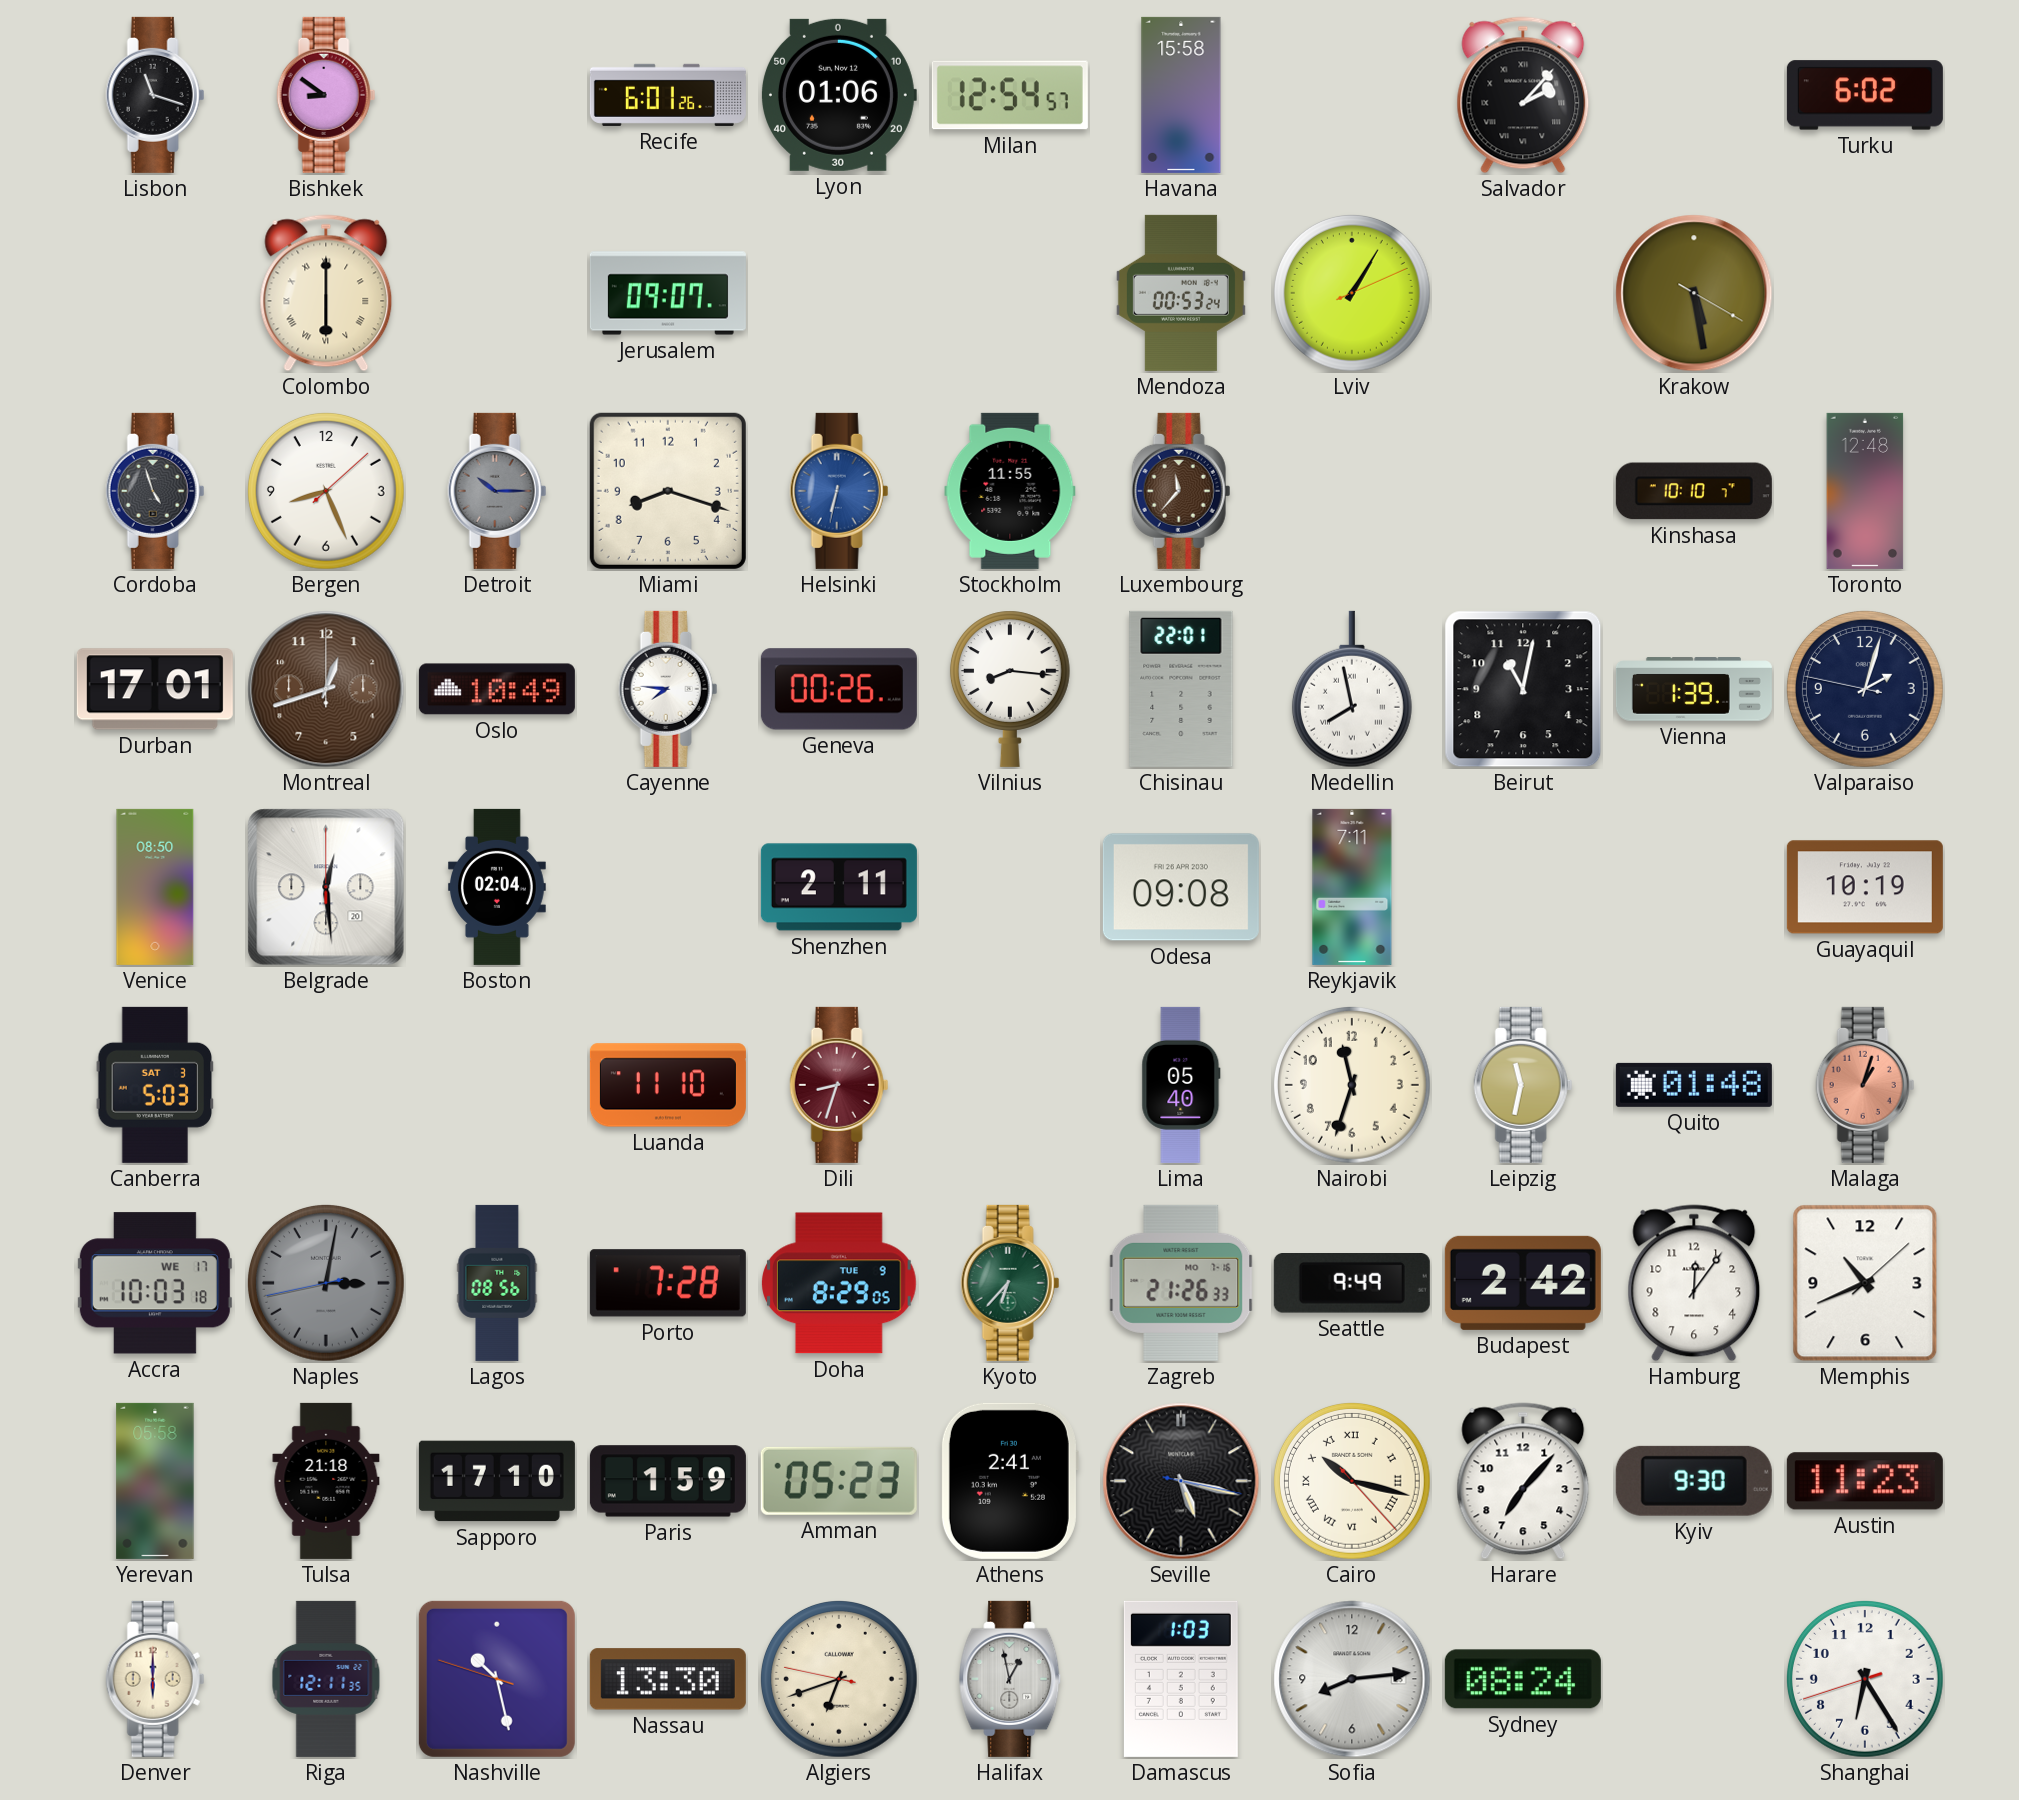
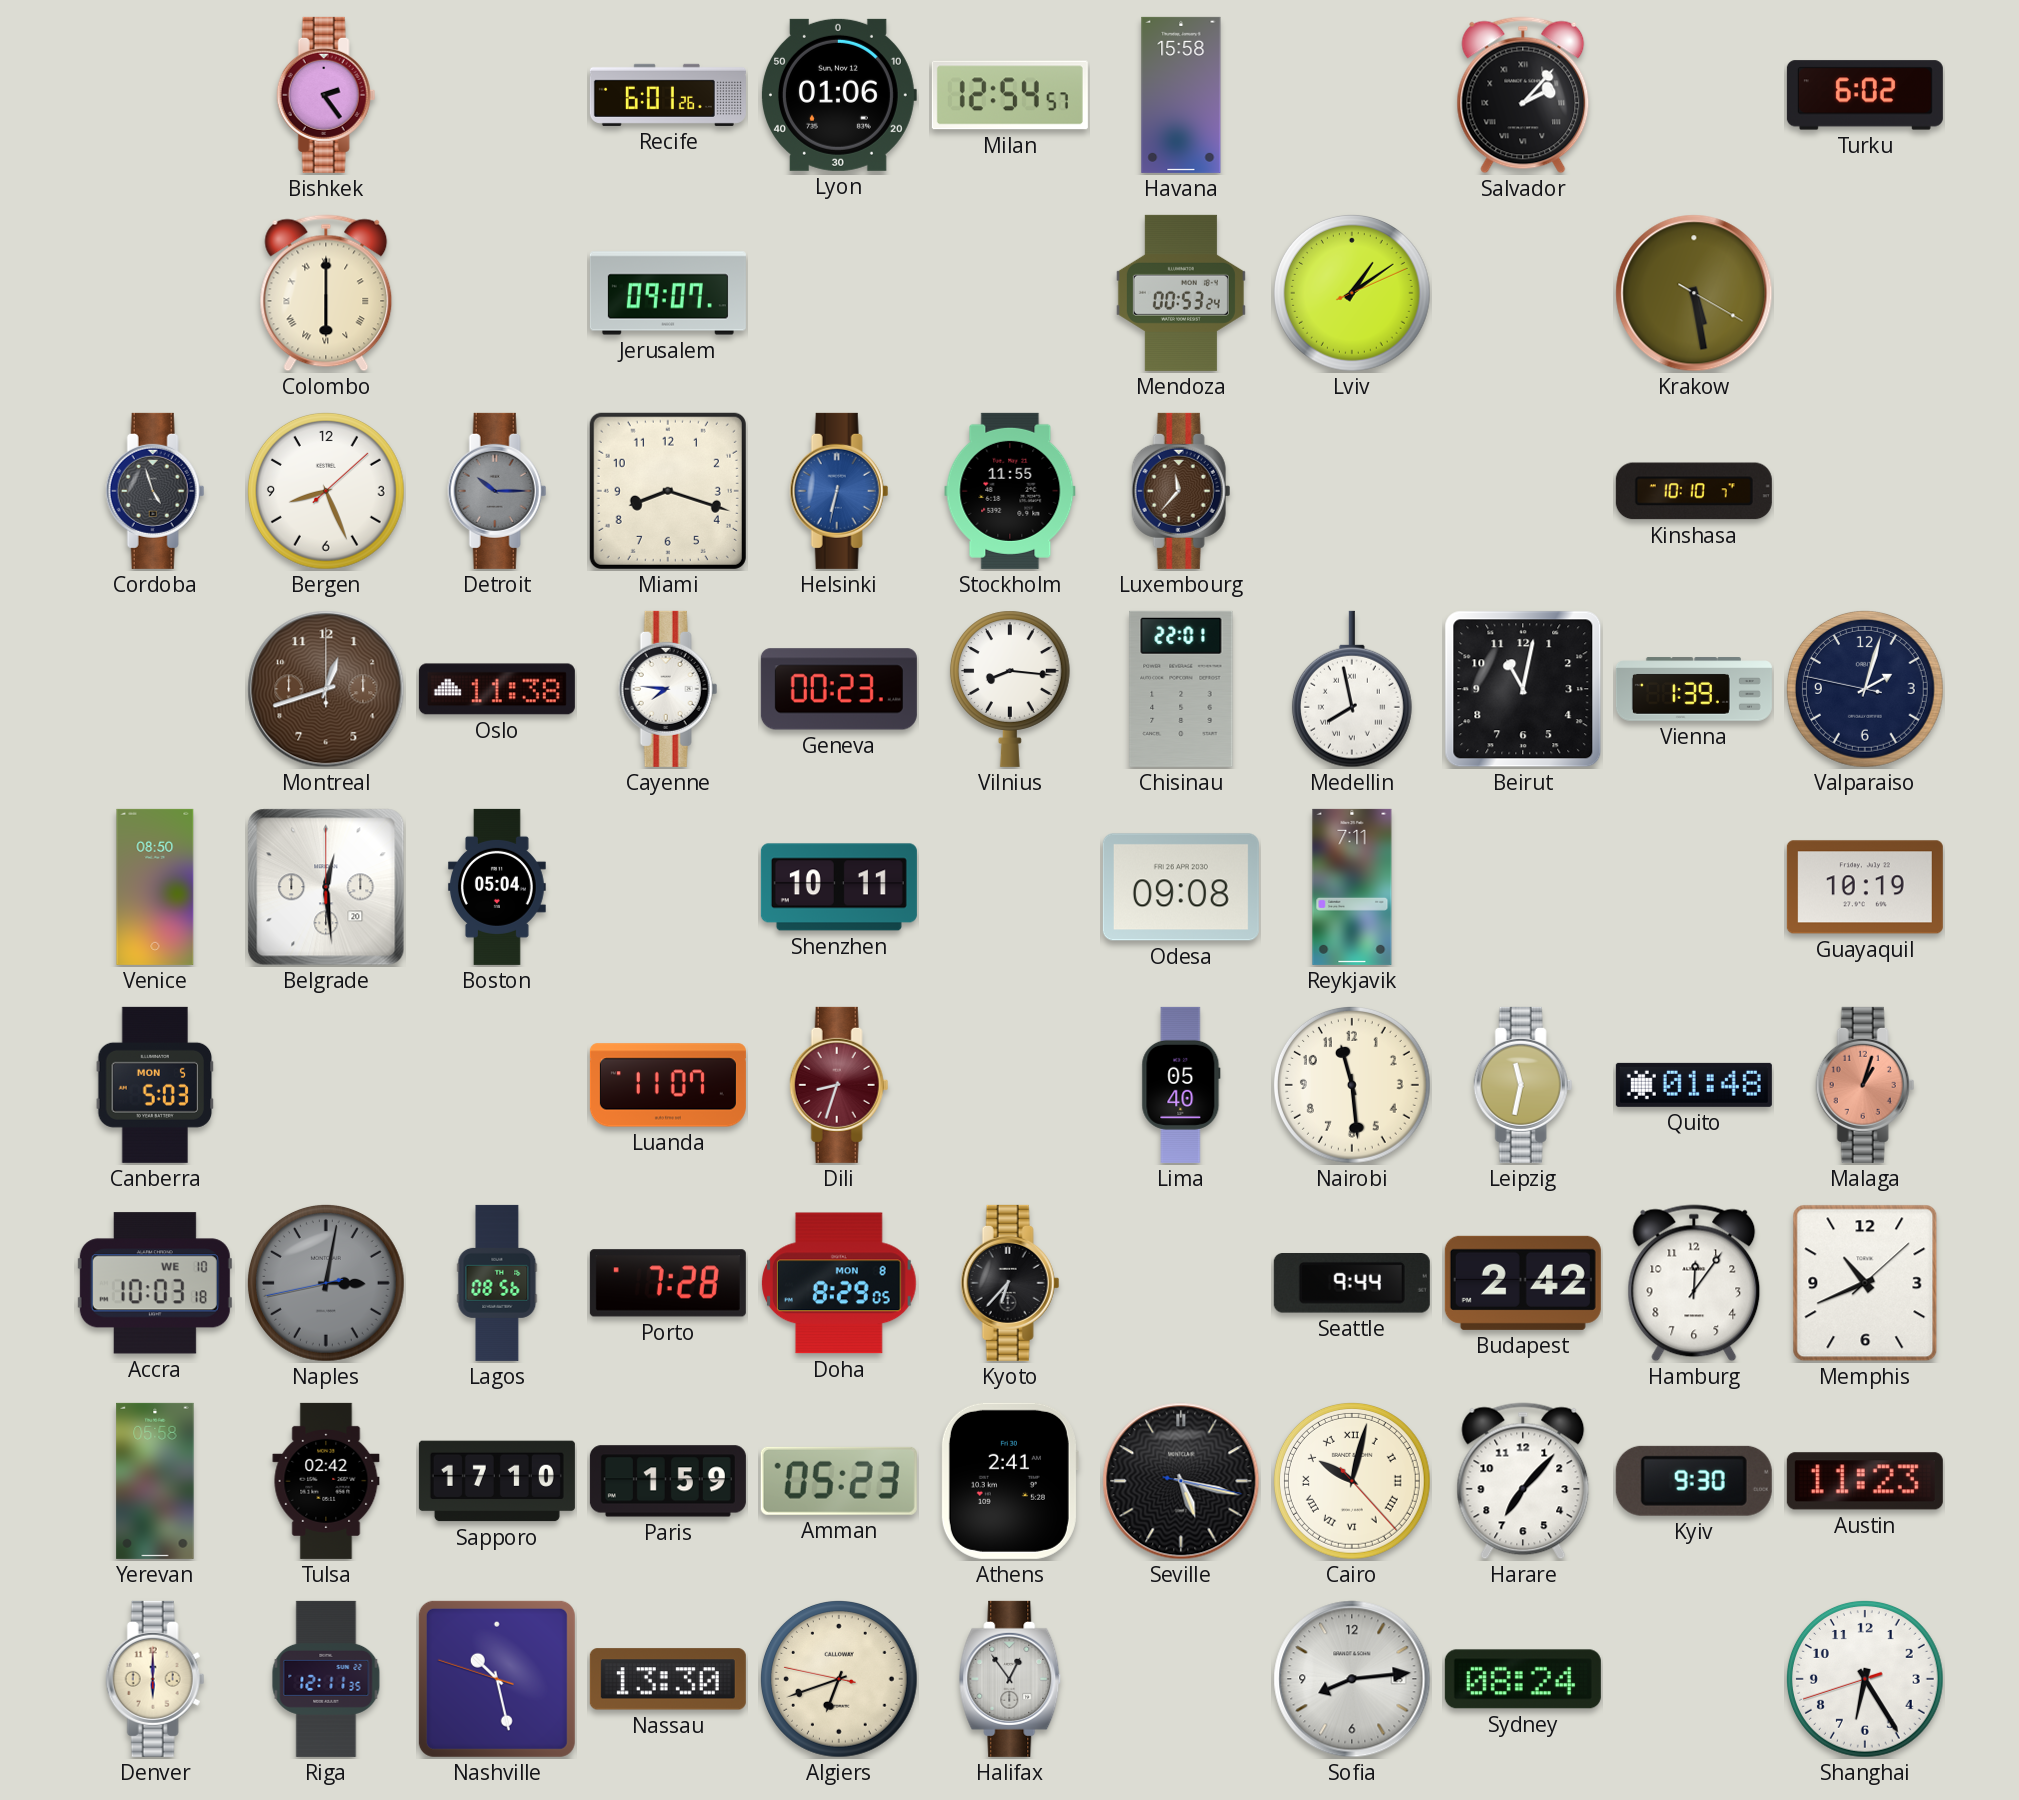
Lisbon: 11:18 -> none
Bishkek: 8:51 -> 2:24
Lviv: 1:05 -> 1:09
Toronto: 12:48 -> none
Durban: 17:01 -> none
Oslo: 10:49 -> 11:38
Geneva: 00:26 -> 00:23
Boston: 02:04 -> 05:04
Shenzhen: 2:11 -> 10:11
Canberra date: SAT 3 -> MON 5
Luanda: 11:10 -> 11:07
Nairobi: 11:33 -> 11:29
Accra date: WE 17 -> WE 10
Doha date: TUE 9 -> MON 8
Kyoto dial: green -> black
Zagreb: 21:26 -> none
Seattle: 9:49 -> 9:44
Tulsa: 21:18 -> 02:42
Cairo: 10:17 -> 10:02
Halifax: 12:58 -> 12:54
Damascus: 1:03 -> none
